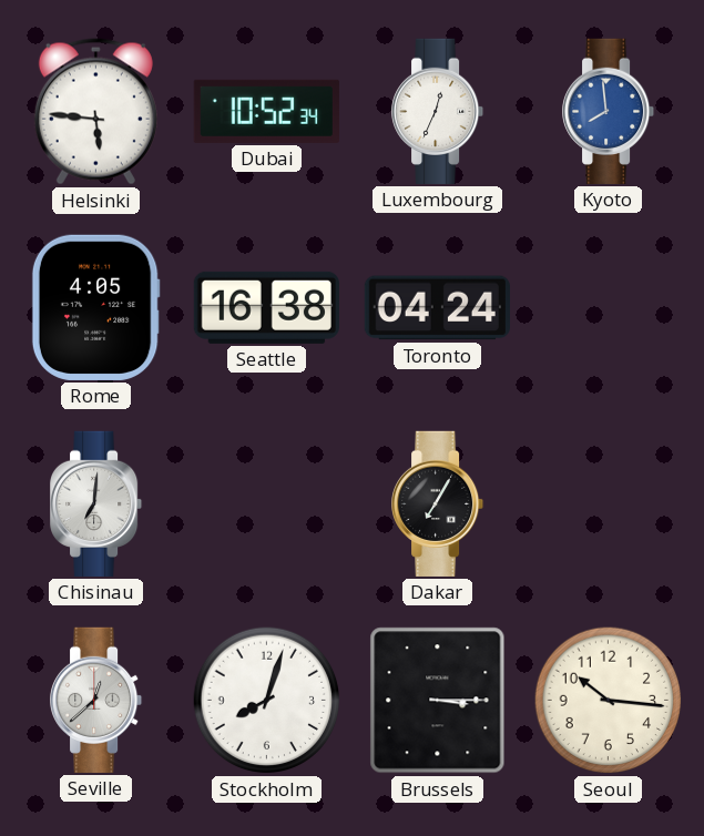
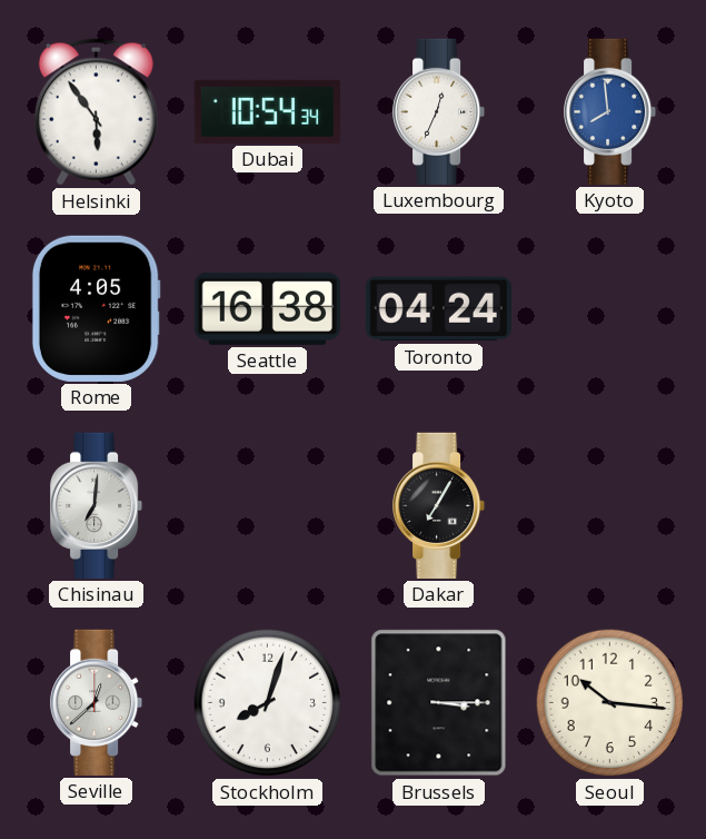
Helsinki: 5:46 -> 5:54
Dubai: 10:52 -> 10:54
